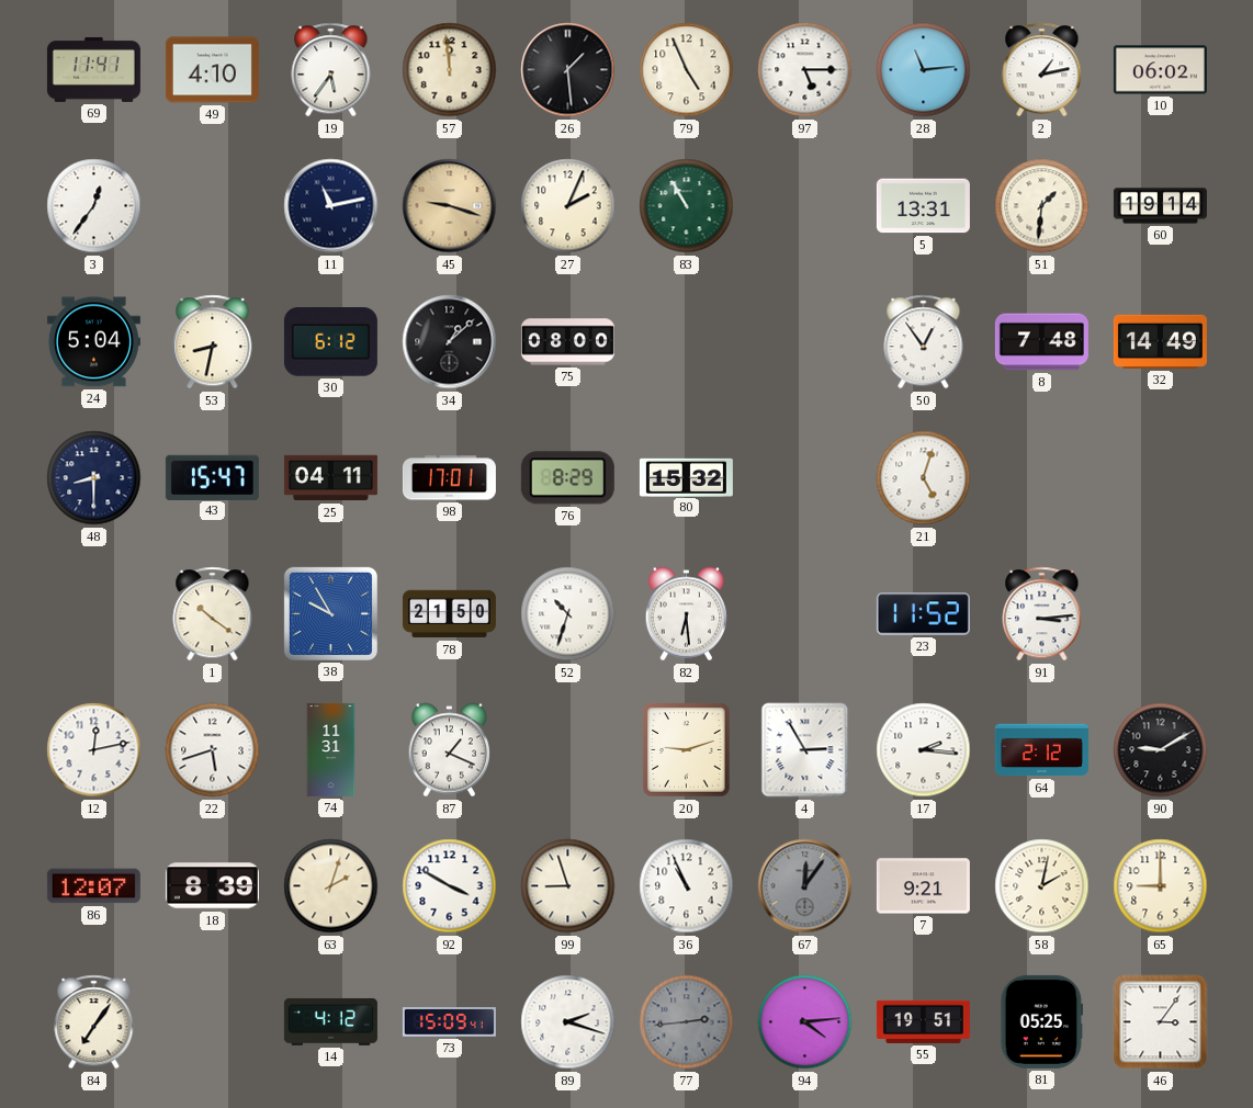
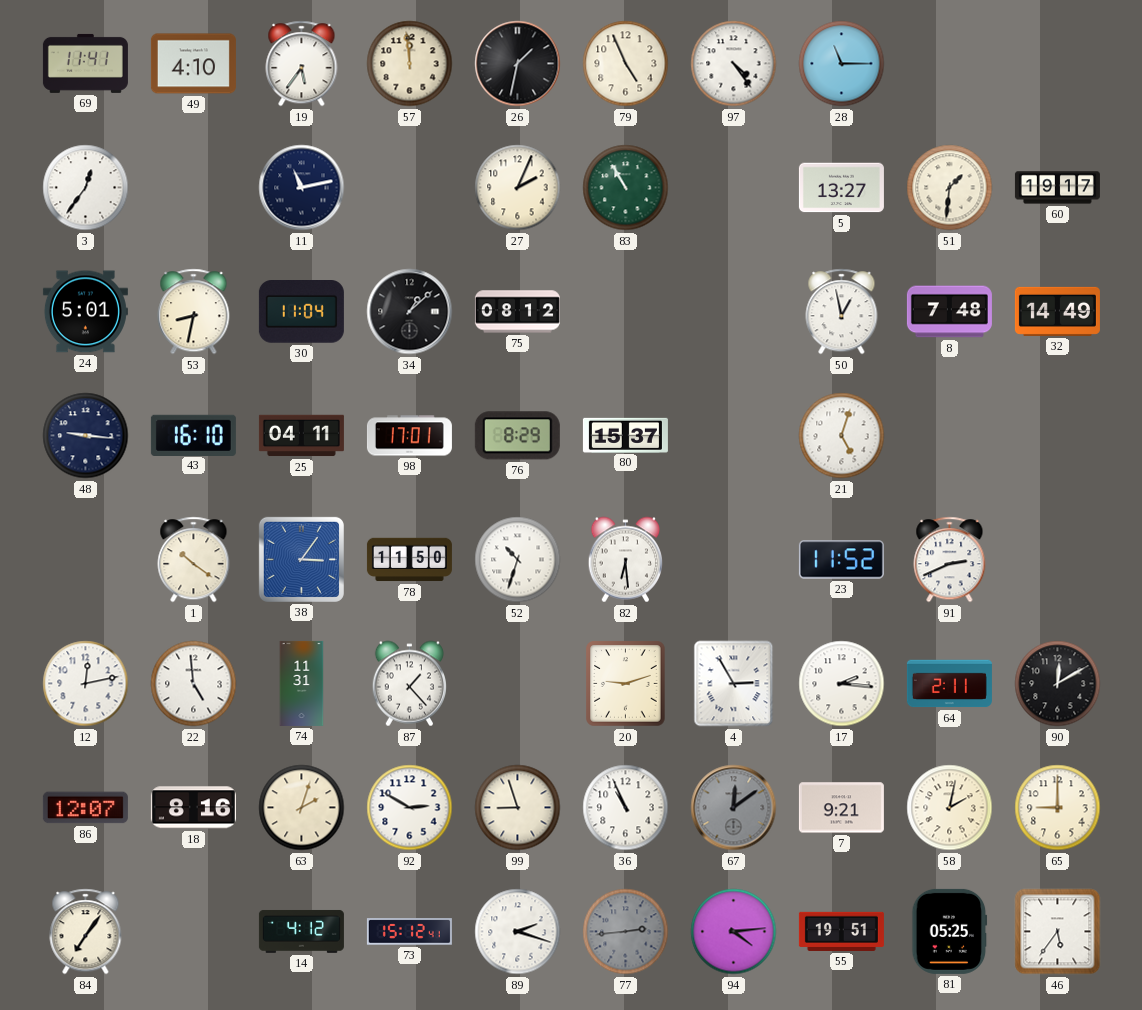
26: 1:29 -> 1:32
97: 5:15 -> 4:24
28: 11:14 -> 11:15
2: 1:13 -> none
10: 06:02 -> none
45: 9:18 -> none
5: 13:31 -> 13:27
60: 19:14 -> 19:17
24: 5:04 -> 5:01
30: 6:12 -> 11:04
75: 08:00 -> 08:12
50: 12:54 -> 12:58
48: 8:30 -> 9:16
43: 15:47 -> 16:10
80: 15:32 -> 15:37
38: 9:55 -> 3:06
78: 21:50 -> 11:50
91: 3:14 -> 2:41
22: 5:42 -> 4:59
87: 1:19 -> 1:23
64: 2:12 -> 2:11
90: 9:10 -> 12:10
18: 8:39 -> 8:16
92: 3:50 -> 2:50
67: 12:06 -> 12:09
73: 15:09 -> 15:12
46: 3:06 -> 5:36
